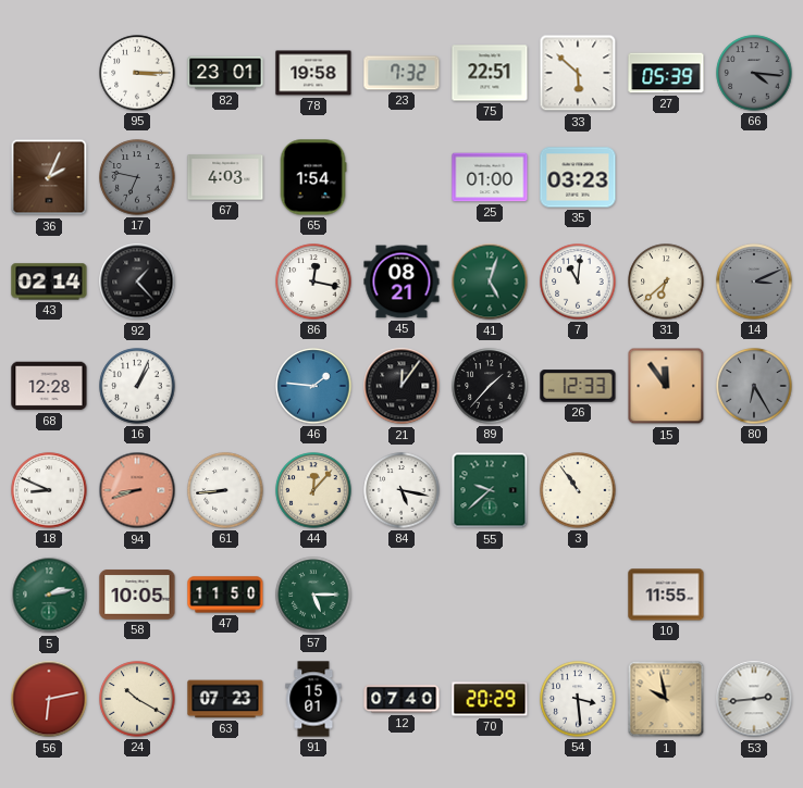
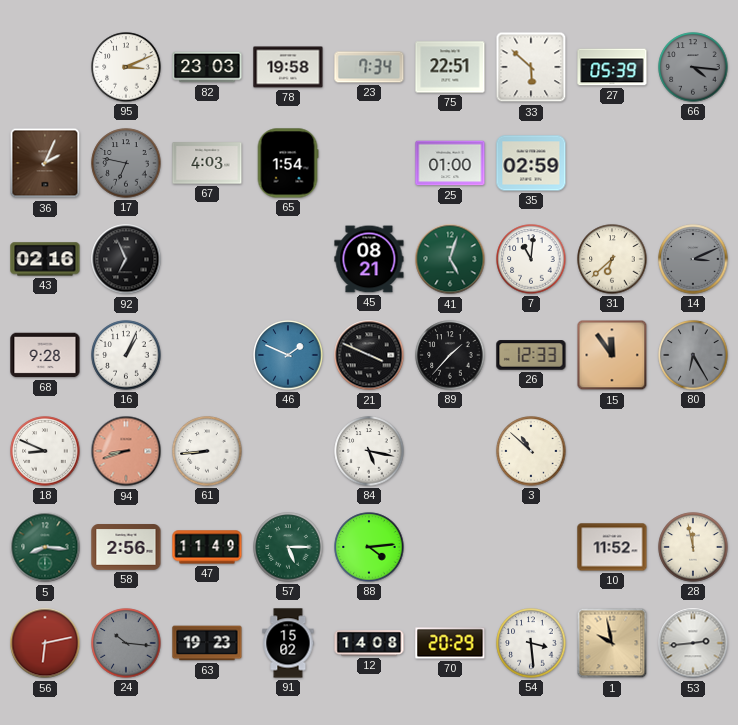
95: 3:15 -> 3:11
82: 23:01 -> 23:03
23: 7:32 -> 7:34
35: 03:23 -> 02:59
43: 02:14 -> 02:16
92: 1:23 -> 6:56
86: 12:17 -> none
68: 12:28 -> 9:28
46: 1:46 -> 1:49
21: 12:06 -> 3:49
44: 12:07 -> none
55: 9:38 -> none
3: 10:54 -> 10:52
5: 2:13 -> 8:16
58: 10:05 -> 2:56
47: 11:50 -> 11:49
88: none -> 4:14
10: 11:55 -> 11:52
28: none -> 11:58
24: 10:20 -> 10:16
24 dial: cream -> grey
63: 07:23 -> 19:23
91: 15:01 -> 15:02
12: 07:40 -> 14:08
